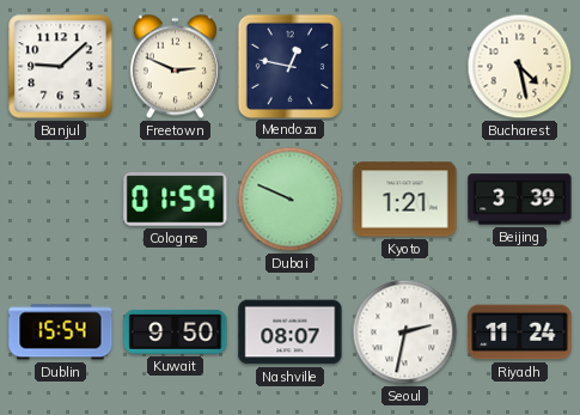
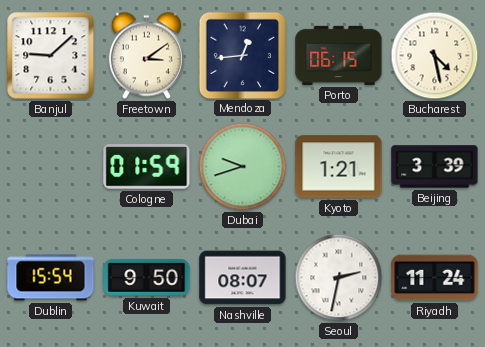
Freetown: 2:49 -> 3:09
Mendoza: 12:47 -> 12:44
Porto: none -> 06:15
Dubai: 9:49 -> 9:42
